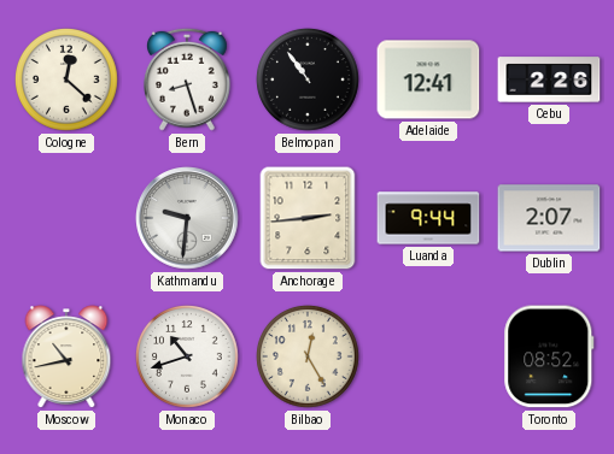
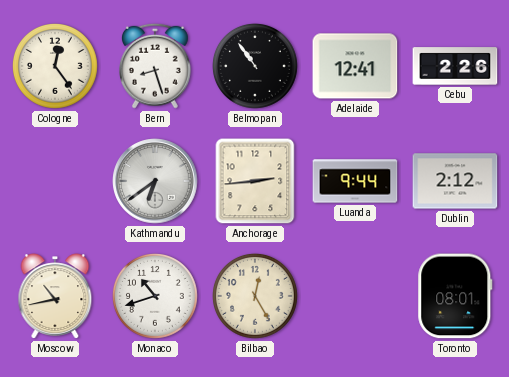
Cologne: 12:22 -> 12:24
Kathmandu: 9:31 -> 6:39
Dublin: 2:07 -> 2:12
Toronto: 08:52 -> 08:01
